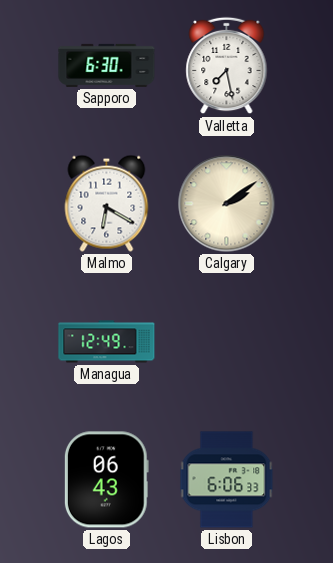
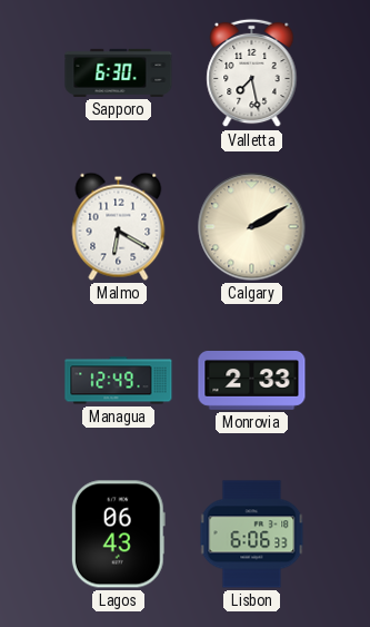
Calgary: 2:09 -> 2:10
Monrovia: none -> 2:33
